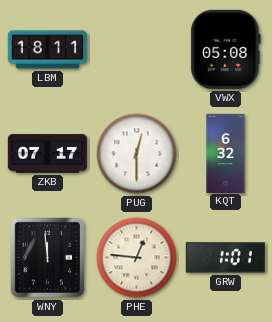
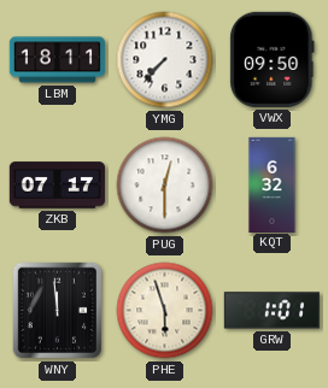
YMG: none -> 7:37
VWX: 05:08 -> 09:50
PHE: 12:46 -> 5:57
